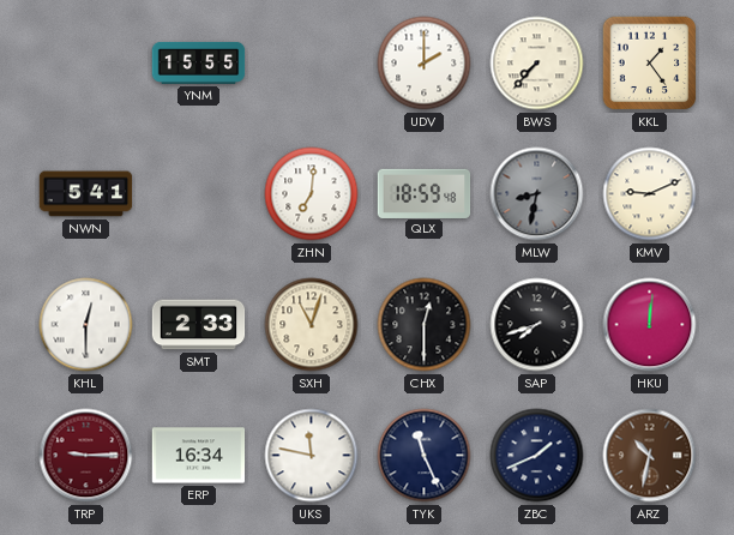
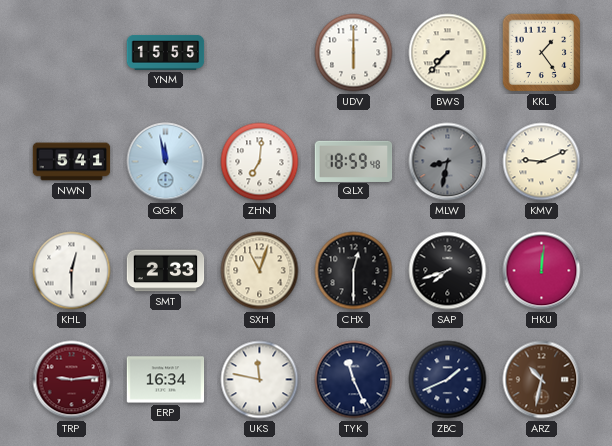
UDV: 2:00 -> 6:00
QGK: none -> 11:58
TRP: 9:15 -> 9:14
